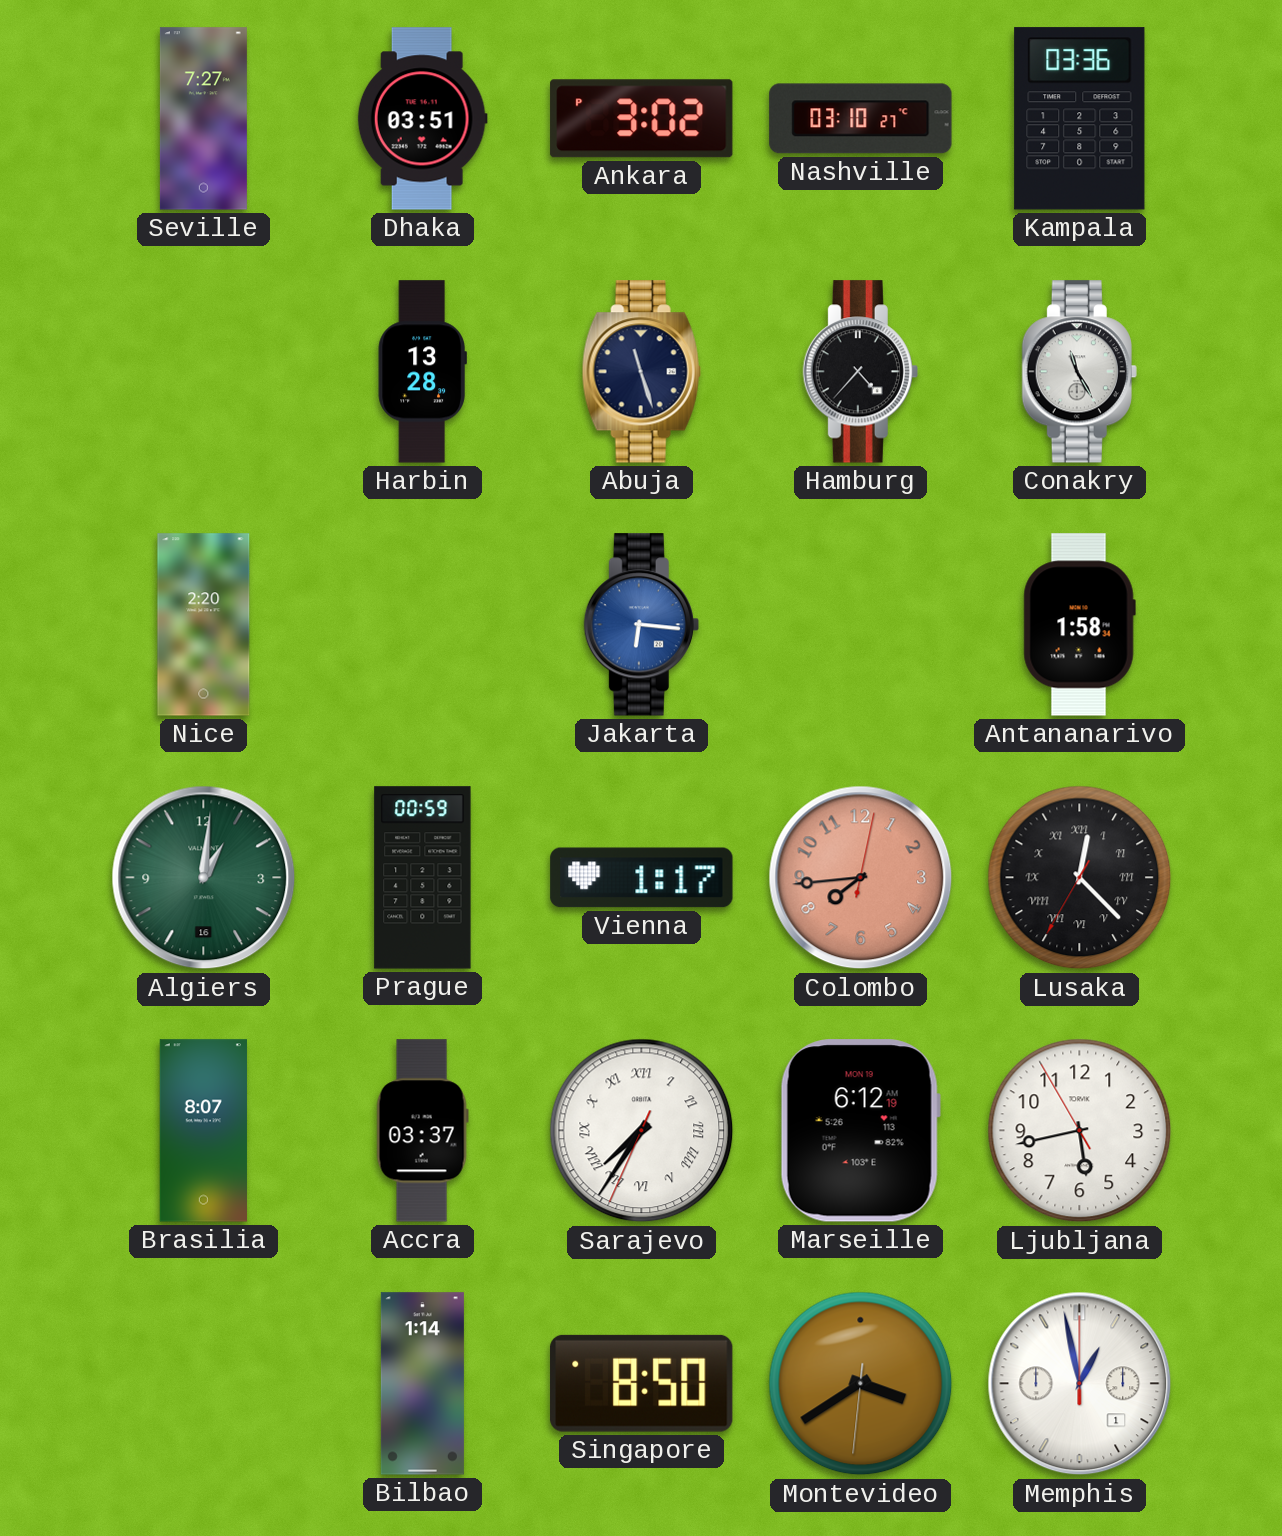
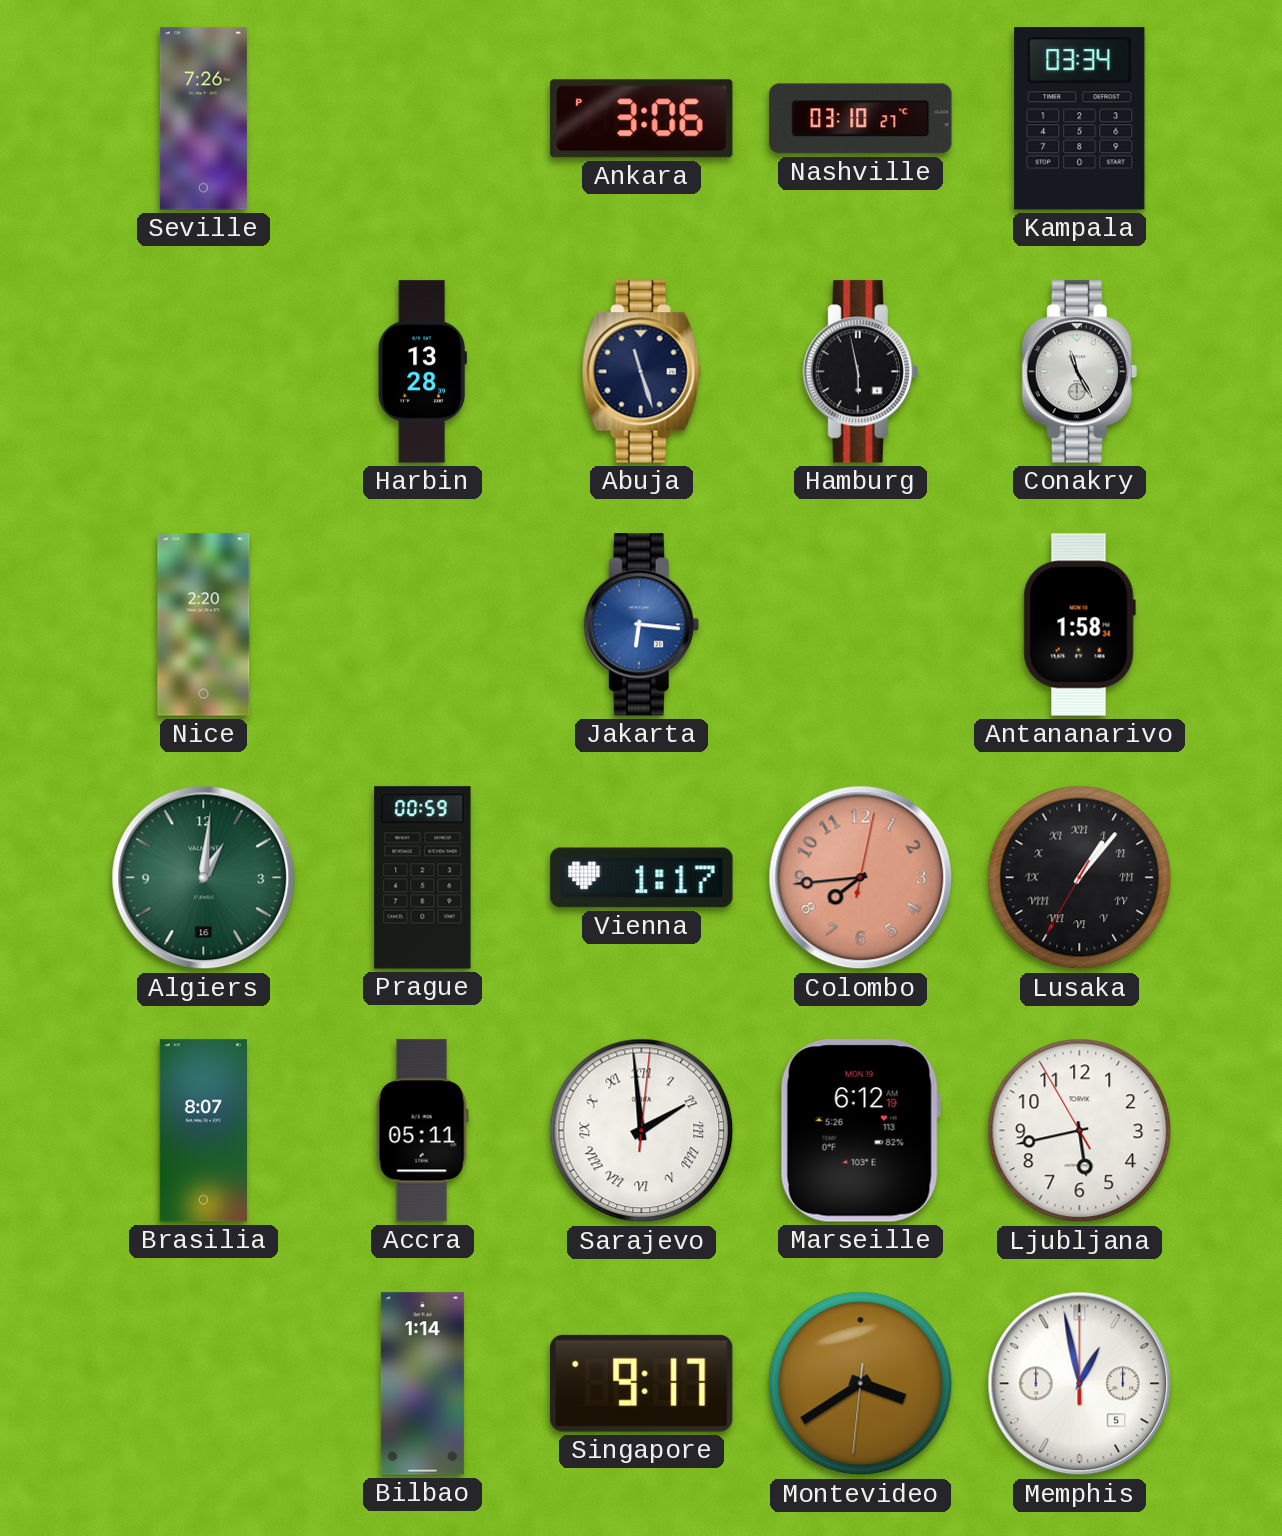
Seville: 7:27 -> 7:26
Dhaka: 03:51 -> none
Ankara: 3:02 -> 3:06
Kampala: 03:36 -> 03:34
Hamburg: 4:37 -> 5:58
Lusaka: 12:22 -> 1:06
Accra: 03:37 -> 05:11
Sarajevo: 7:35 -> 1:59
Singapore: 8:50 -> 9:17
Memphis date: 1 -> 5
